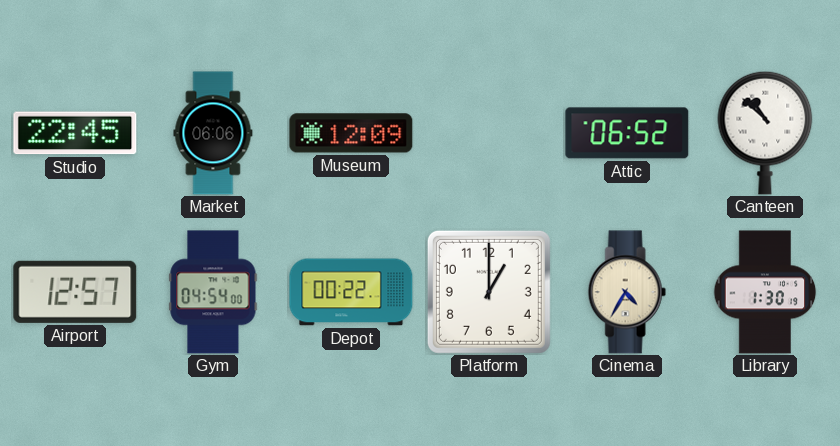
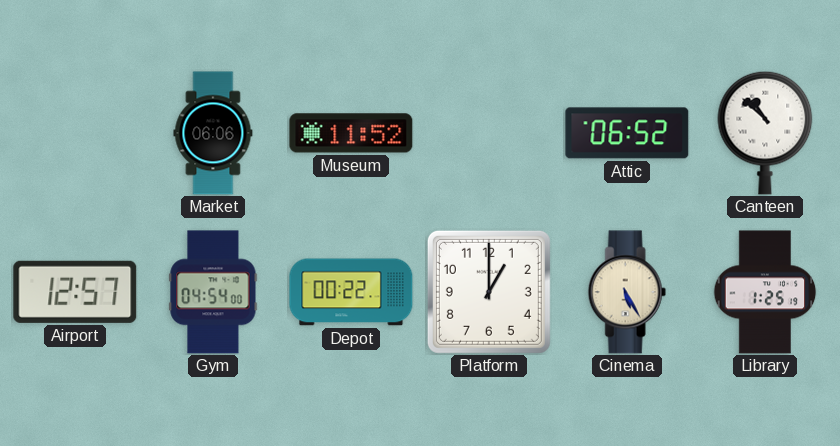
Studio: 22:45 -> none
Museum: 12:09 -> 11:52
Cinema: 4:35 -> 5:25
Library: 1:30 -> 1:25
